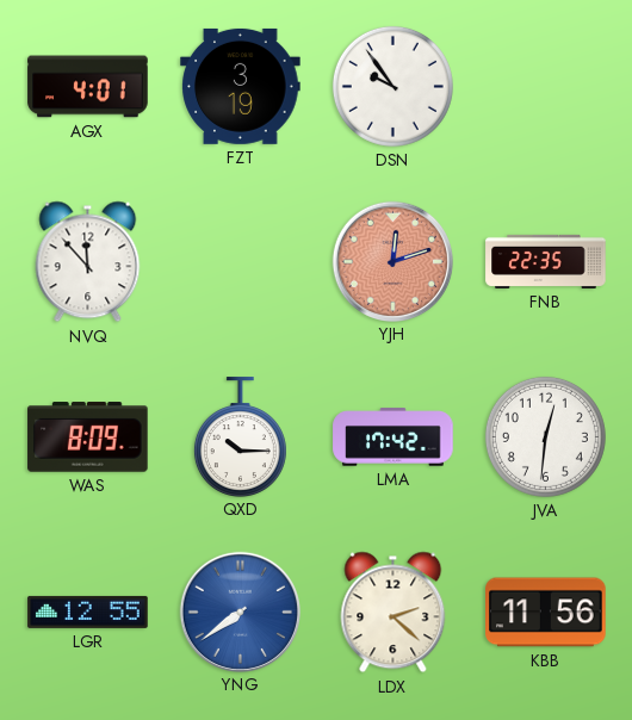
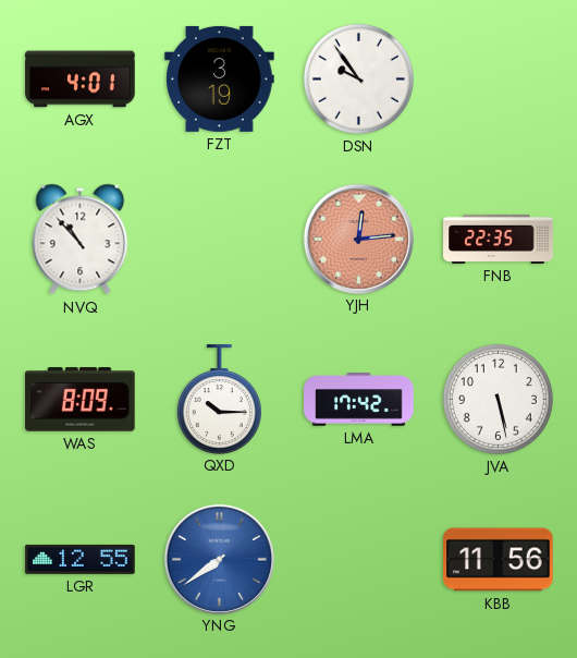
NVQ: 11:53 -> 10:53
YJH: 12:12 -> 12:14
JVA: 12:31 -> 5:28
LDX: 2:22 -> none
